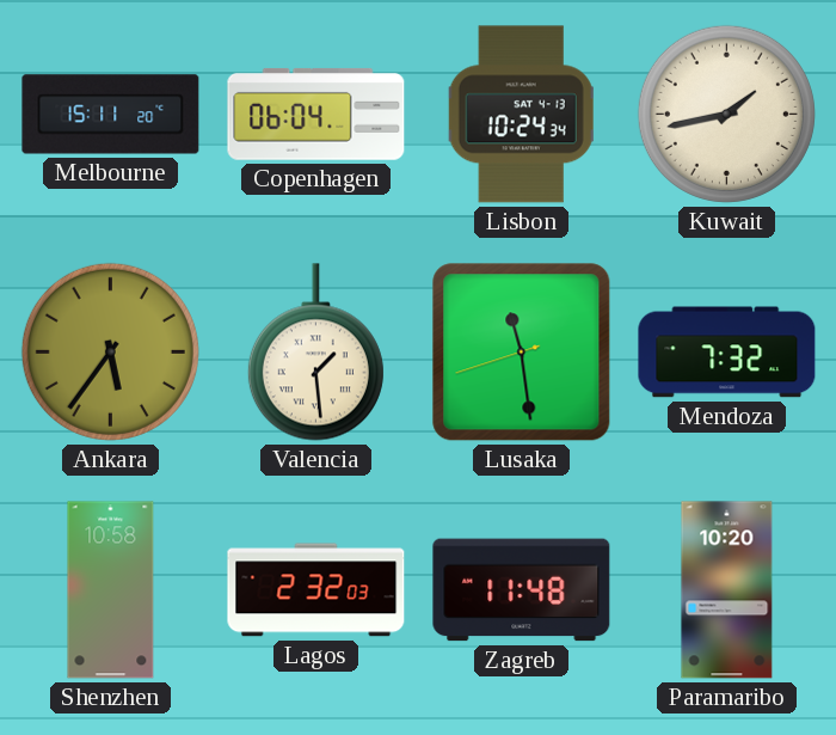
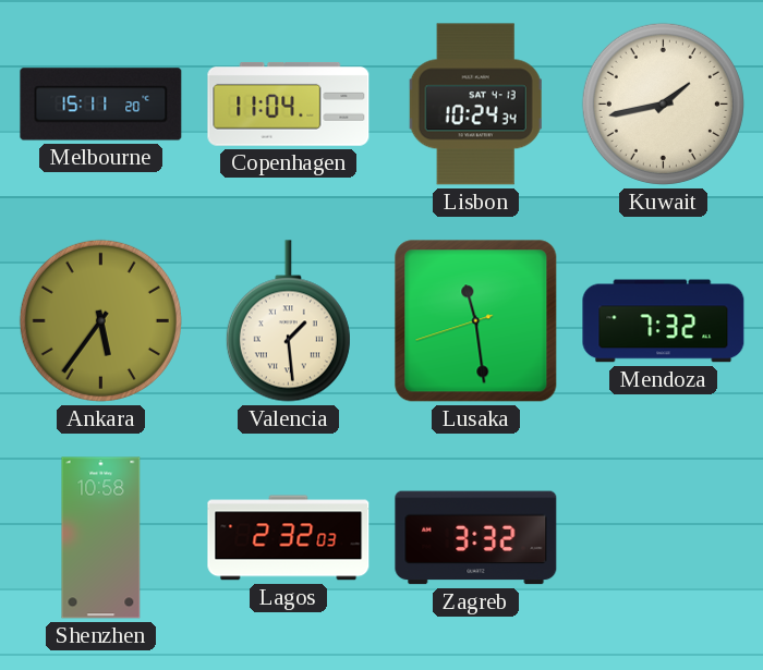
Copenhagen: 06:04 -> 11:04
Zagreb: 11:48 -> 3:32
Paramaribo: 10:20 -> none
